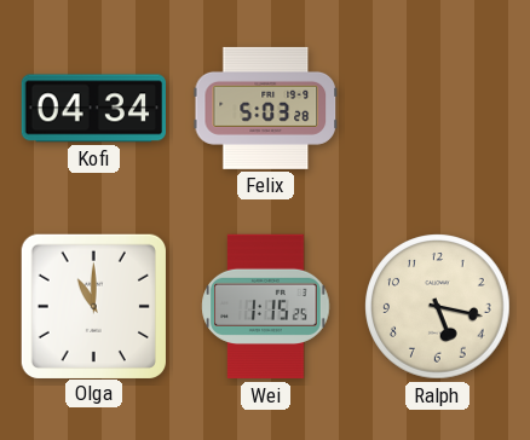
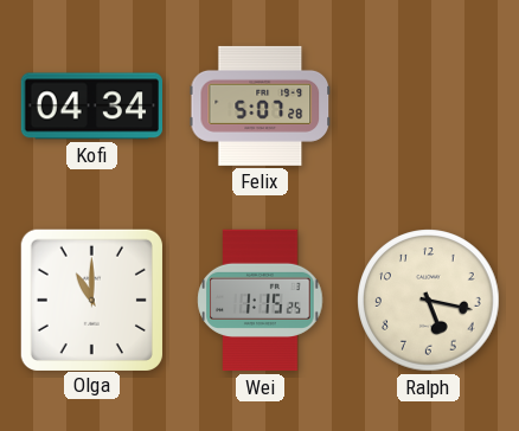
Felix: 5:03 -> 5:07
